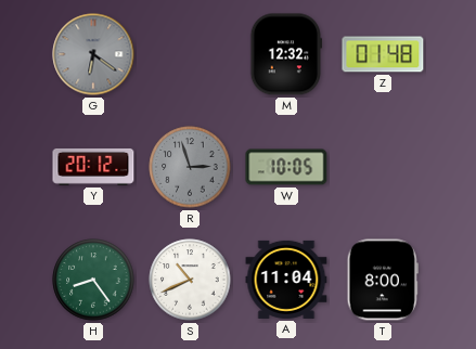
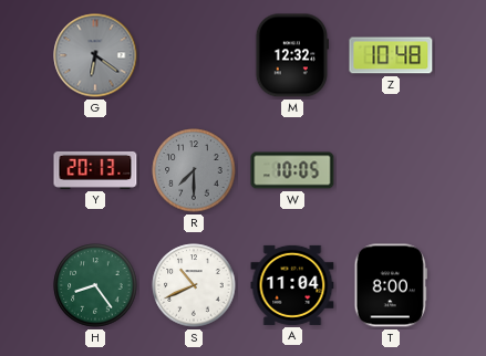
Z: 01:48 -> 10:48
Y: 20:12 -> 20:13
R: 2:57 -> 7:30
